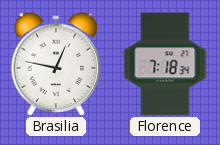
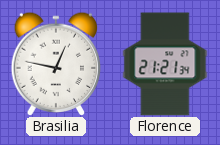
Florence: 7:18 -> 21:21
